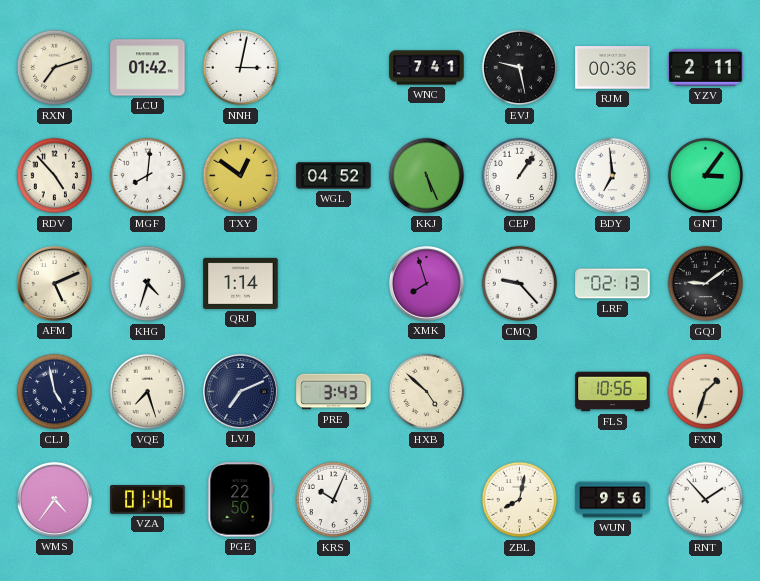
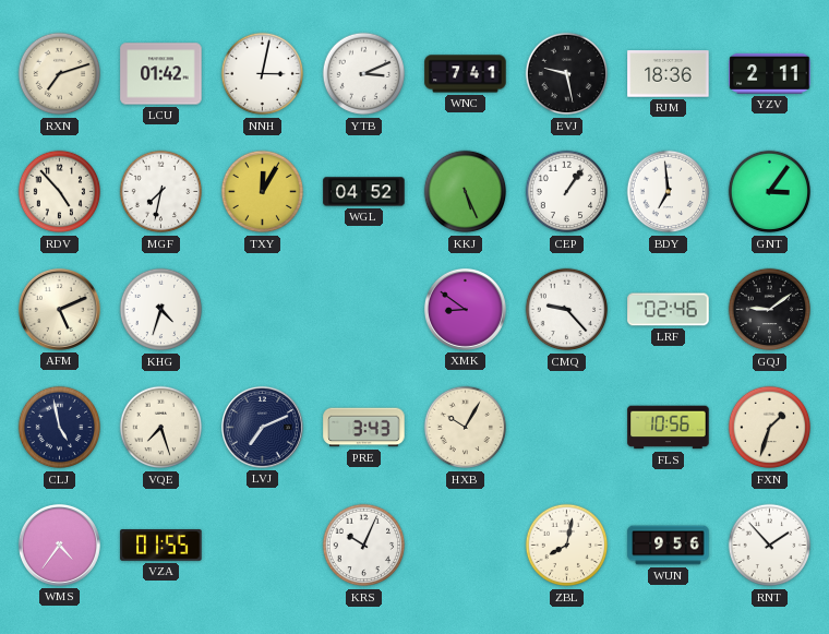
YTB: none -> 3:11
RJM: 00:36 -> 18:36
MGF: 8:01 -> 7:32
TXY: 12:51 -> 12:05
QRJ: 1:14 -> none
XMK: 7:57 -> 8:51
LRF: 02:13 -> 02:46
HXB: 4:52 -> 10:05
VZA: 01:46 -> 01:55
PGE: 22:50 -> none
